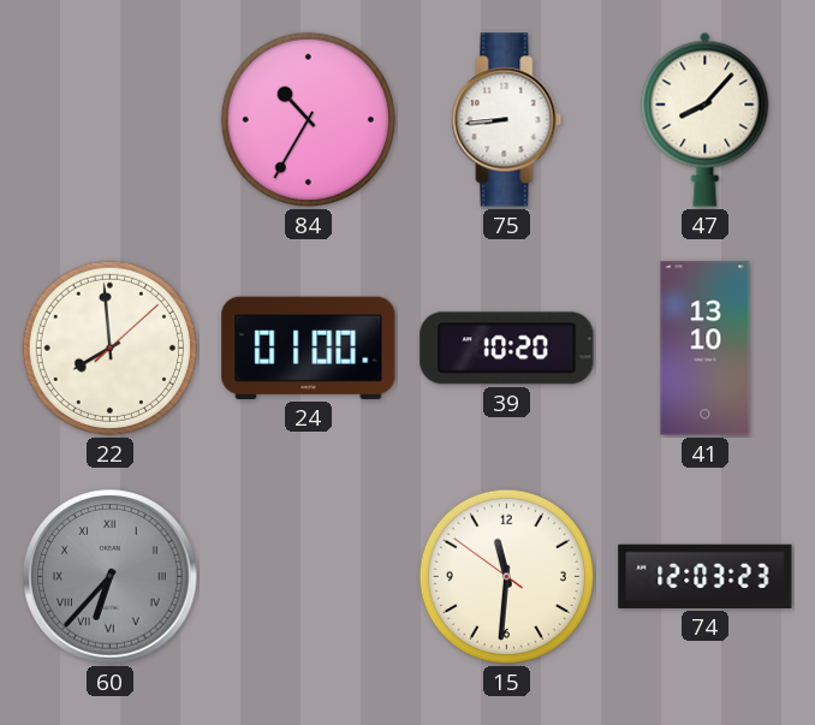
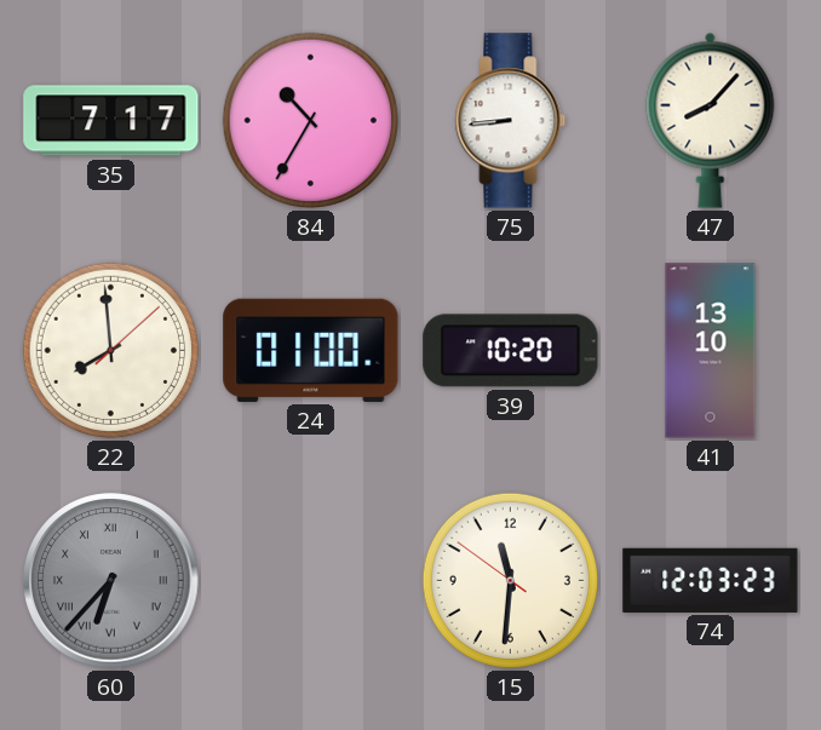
35: none -> 7:17
